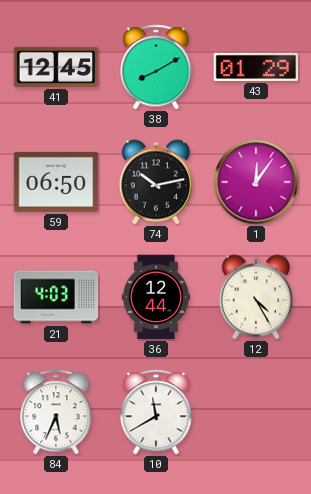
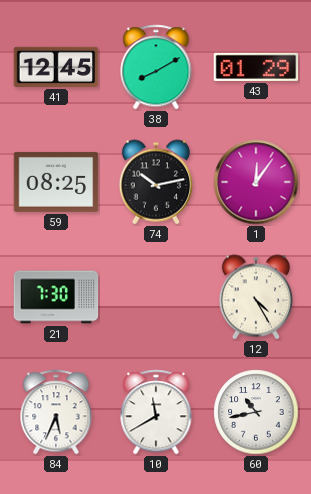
59: 06:50 -> 08:25
21: 4:03 -> 7:30
36: 12:44 -> none
60: none -> 10:43
